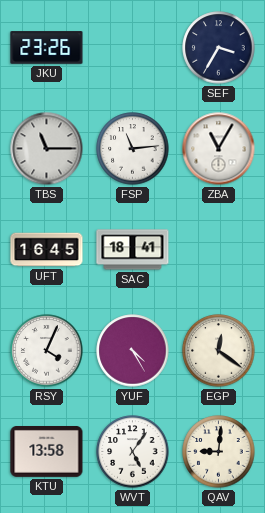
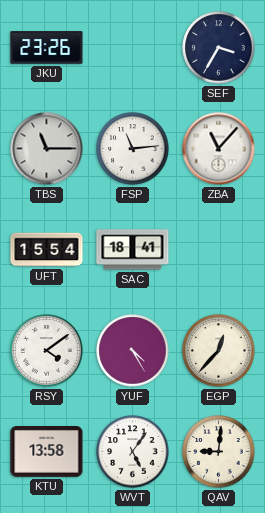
ZBA: 11:05 -> 11:07
UFT: 16:45 -> 15:54
RSY: 4:04 -> 4:09
EGP: 12:21 -> 12:37
